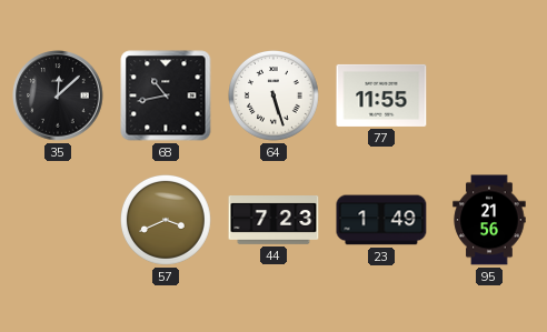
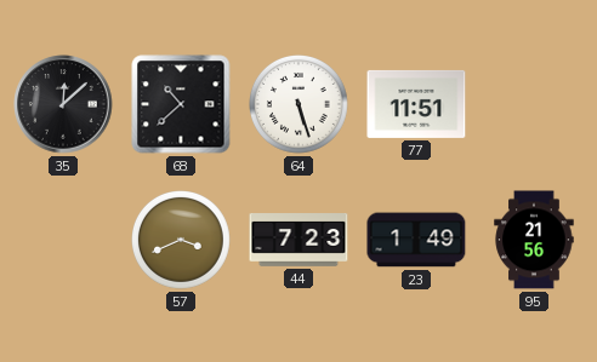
68: 10:43 -> 10:38
77: 11:55 -> 11:51
